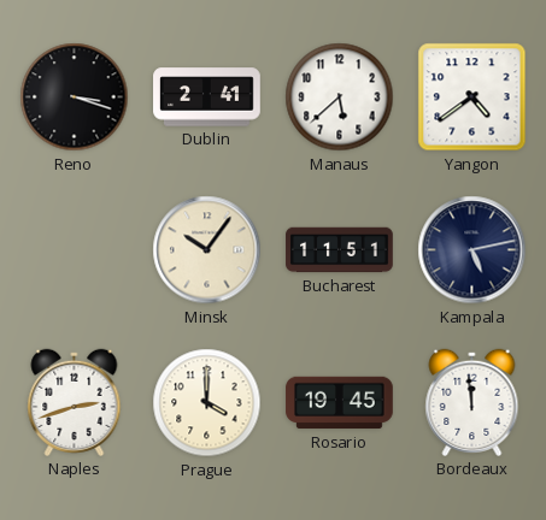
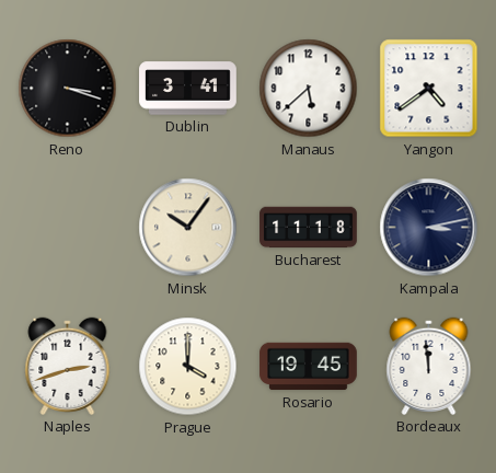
Dublin: 2:41 -> 3:41
Bucharest: 11:51 -> 11:18
Kampala: 5:13 -> 3:13
